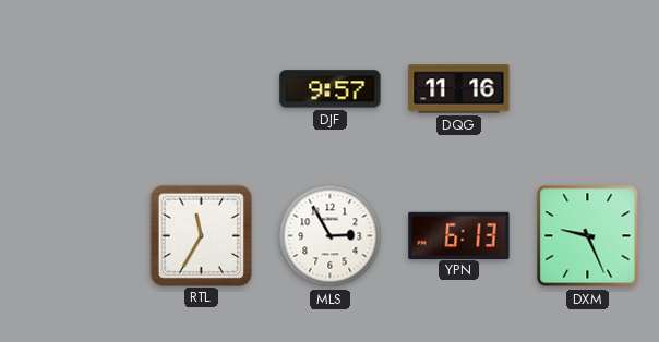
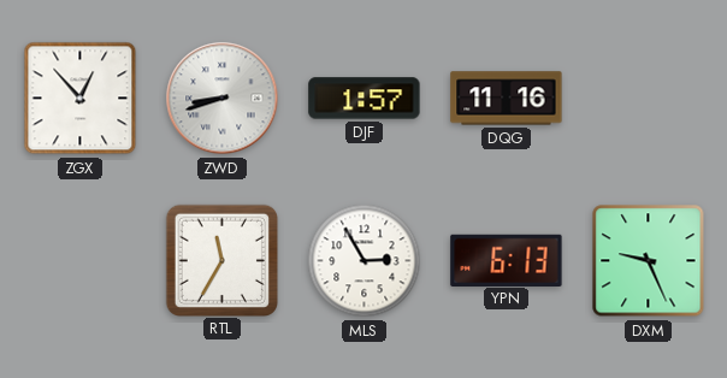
ZGX: none -> 12:53
ZWD: none -> 8:42
DJF: 9:57 -> 1:57
